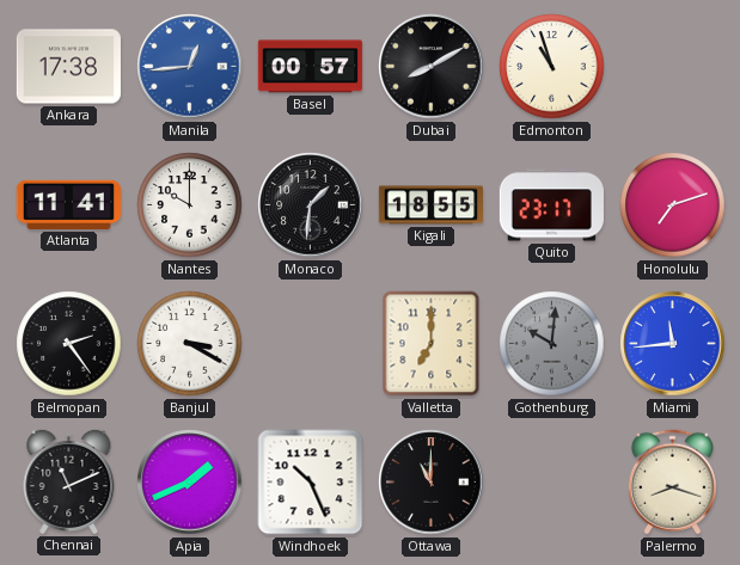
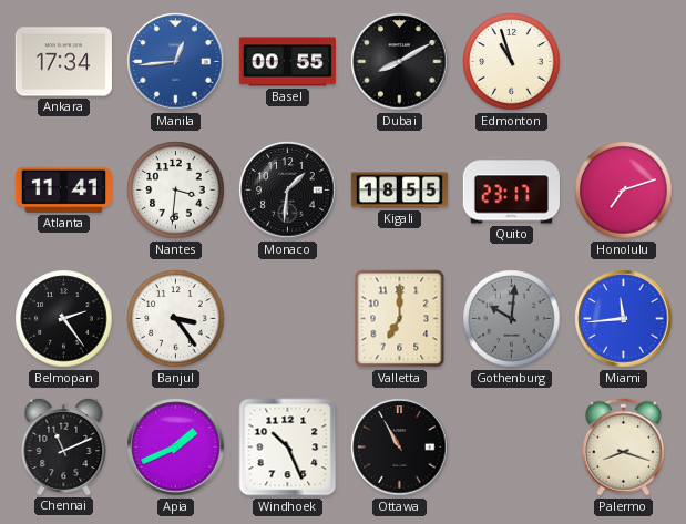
Ankara: 17:38 -> 17:34
Basel: 00:57 -> 00:55
Nantes: 10:00 -> 3:31
Banjul: 3:20 -> 3:24
Ottawa: 11:00 -> 10:55
